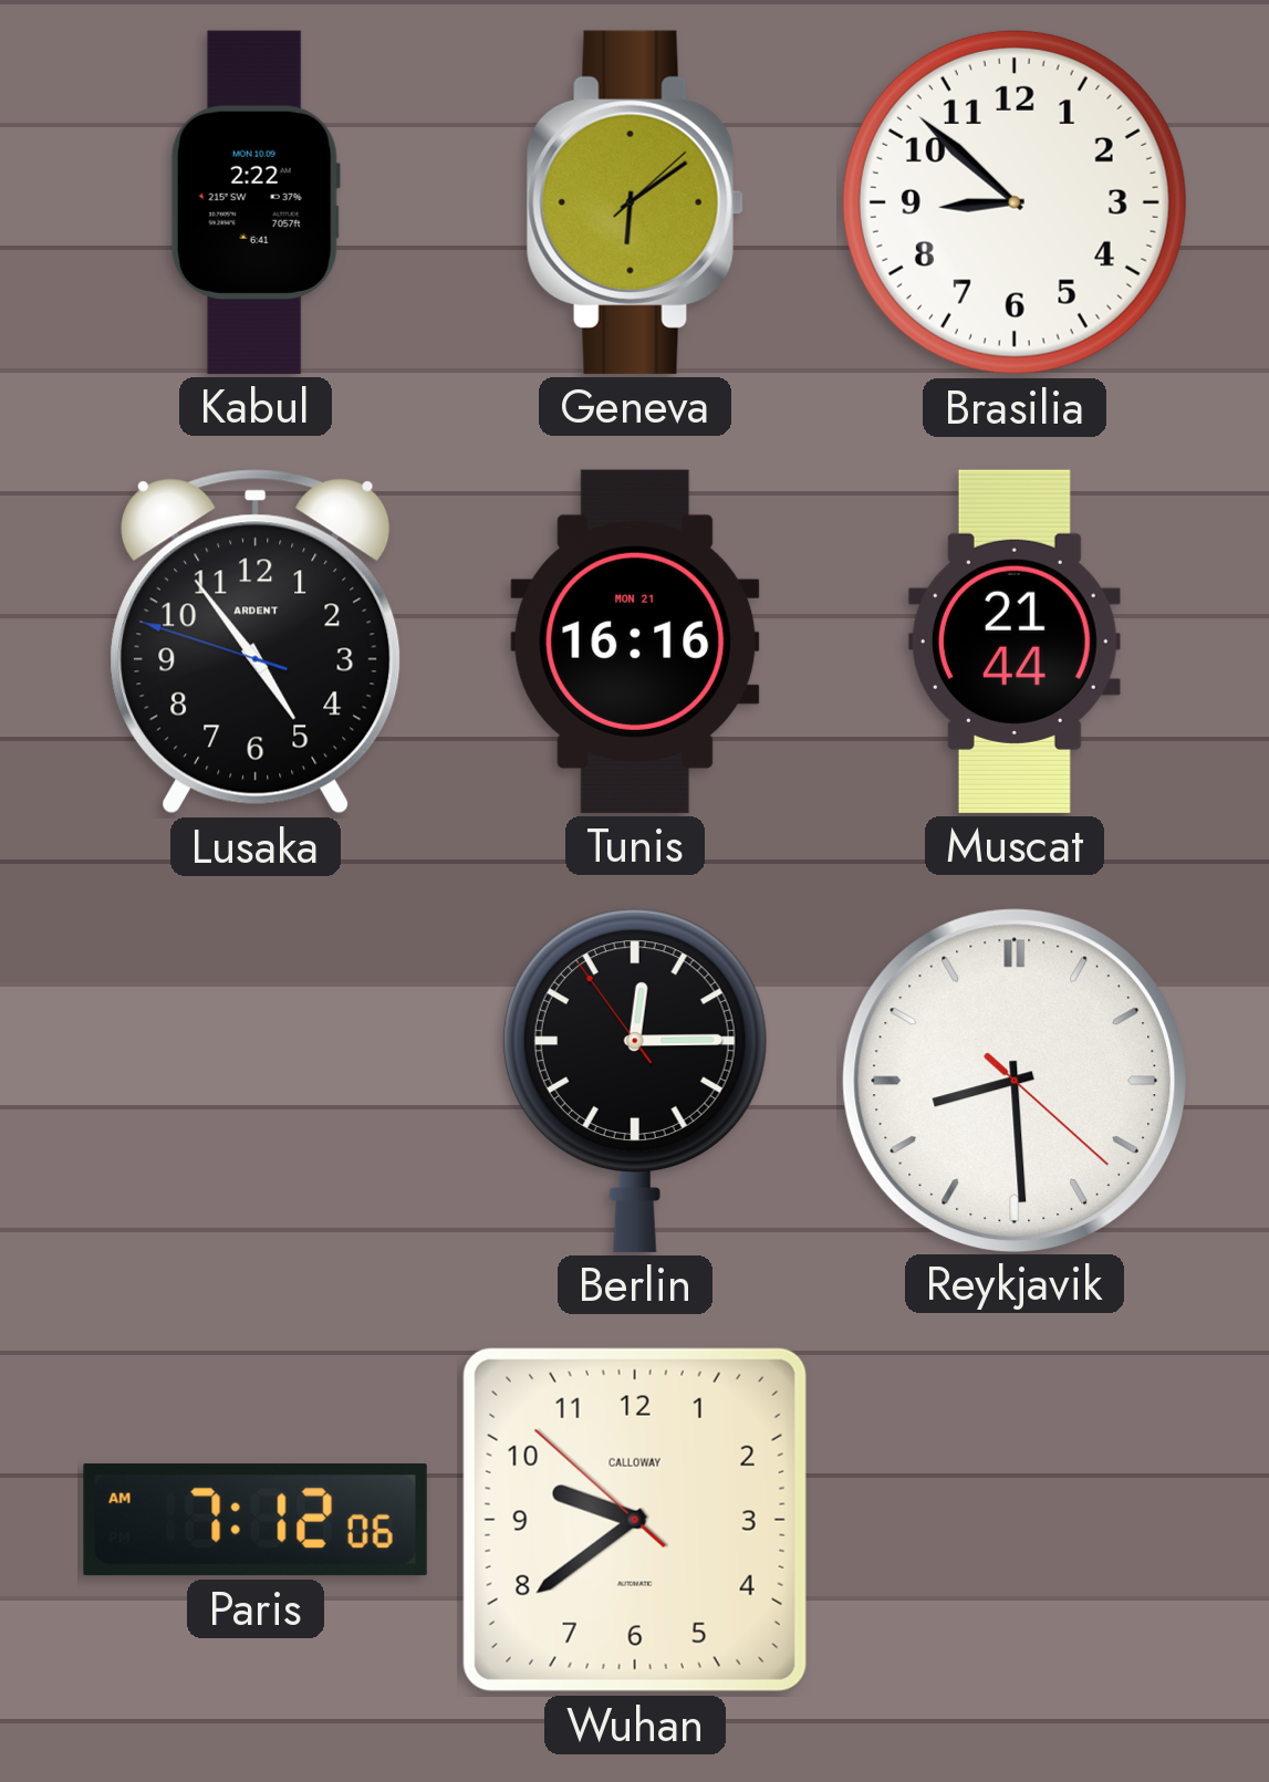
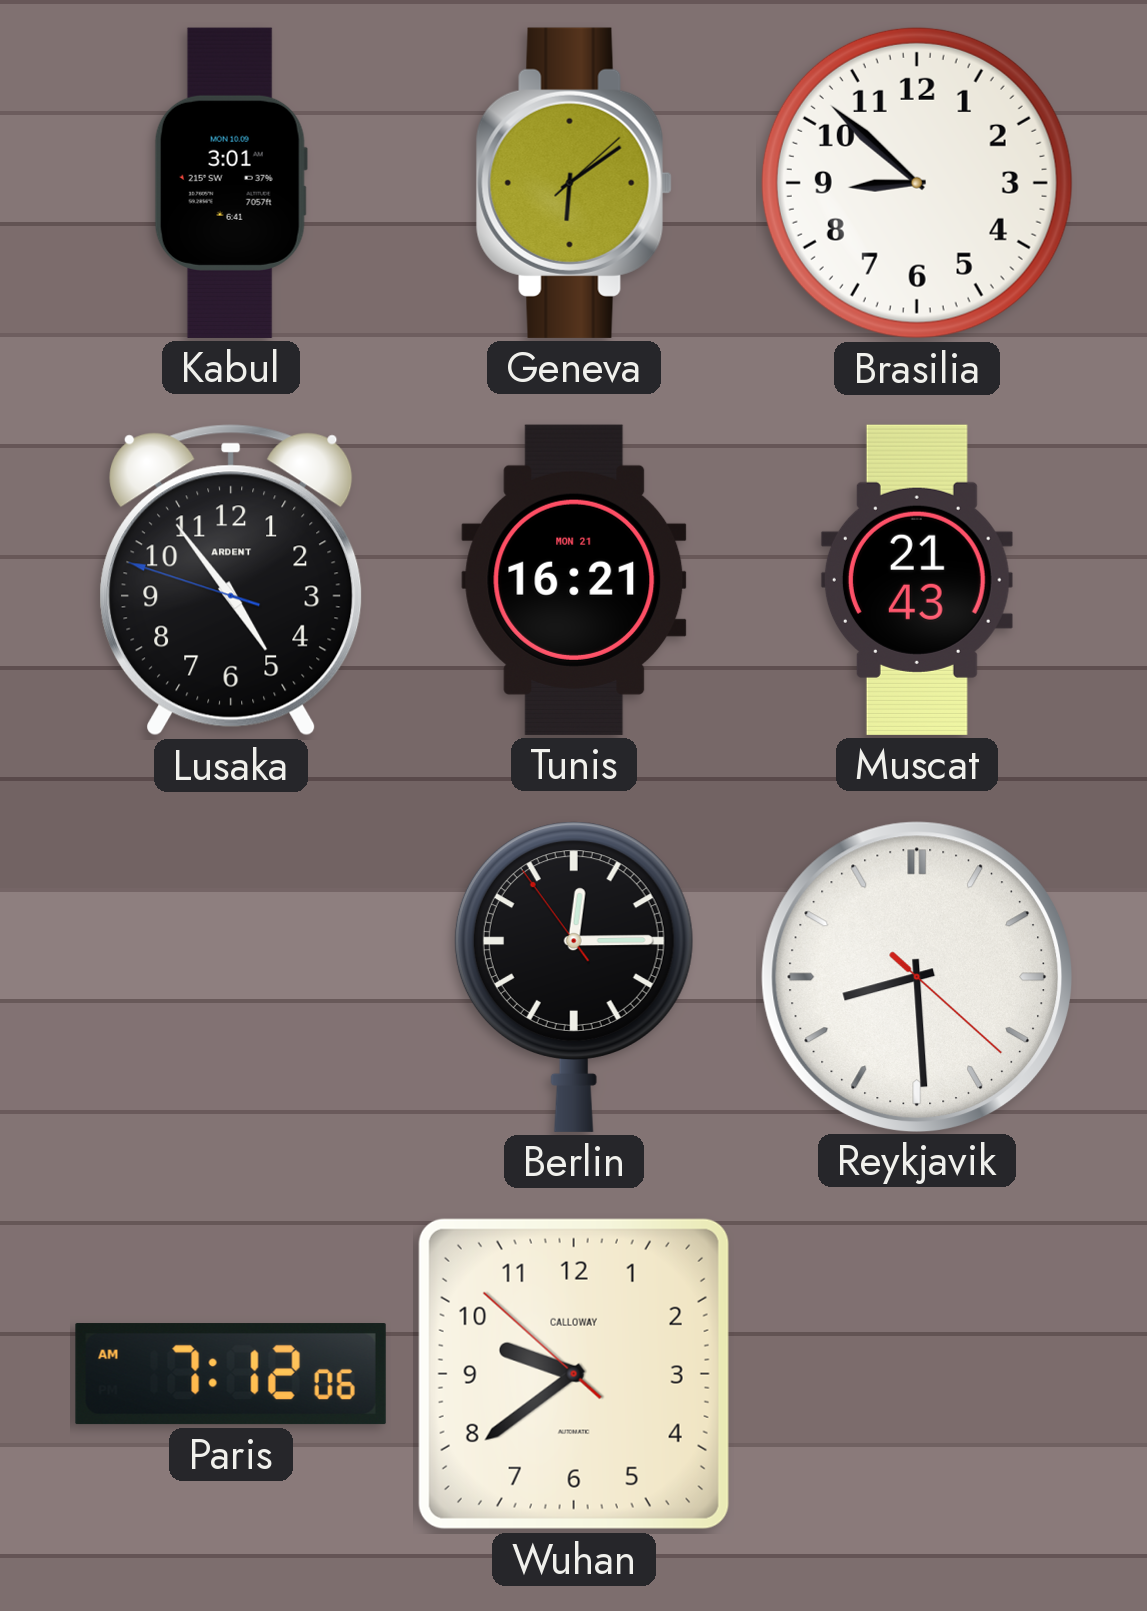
Kabul: 2:22 -> 3:01
Tunis: 16:16 -> 16:21
Muscat: 21:44 -> 21:43
